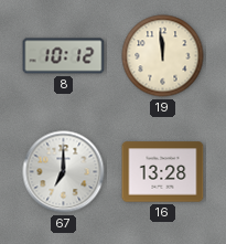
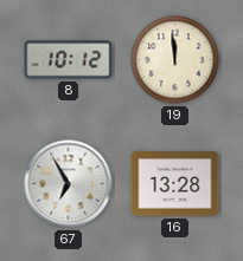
67: 7:00 -> 6:55
